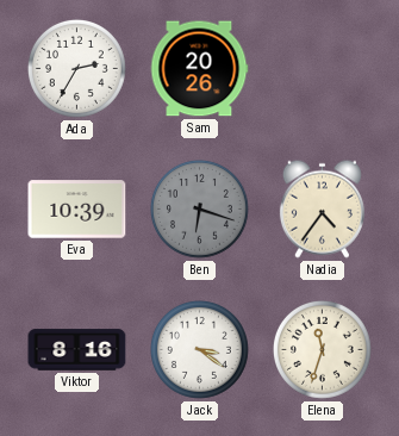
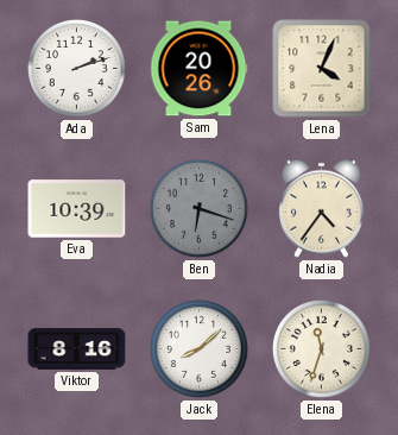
Ada: 2:35 -> 2:12
Lena: none -> 4:04
Jack: 3:21 -> 8:08
